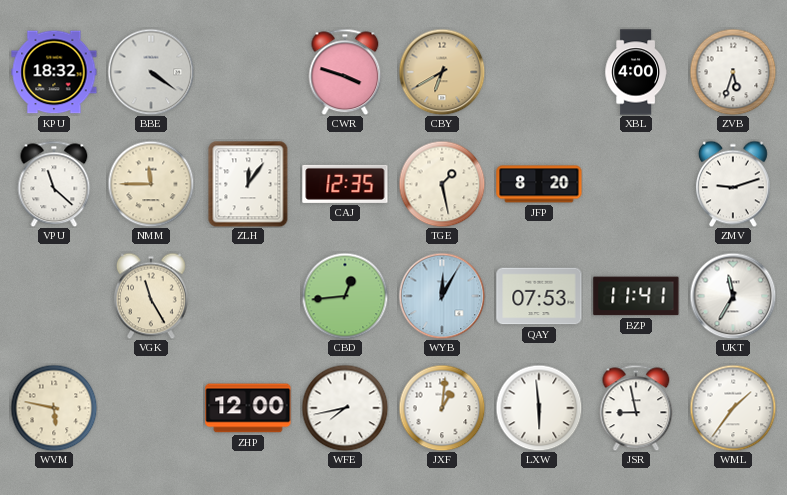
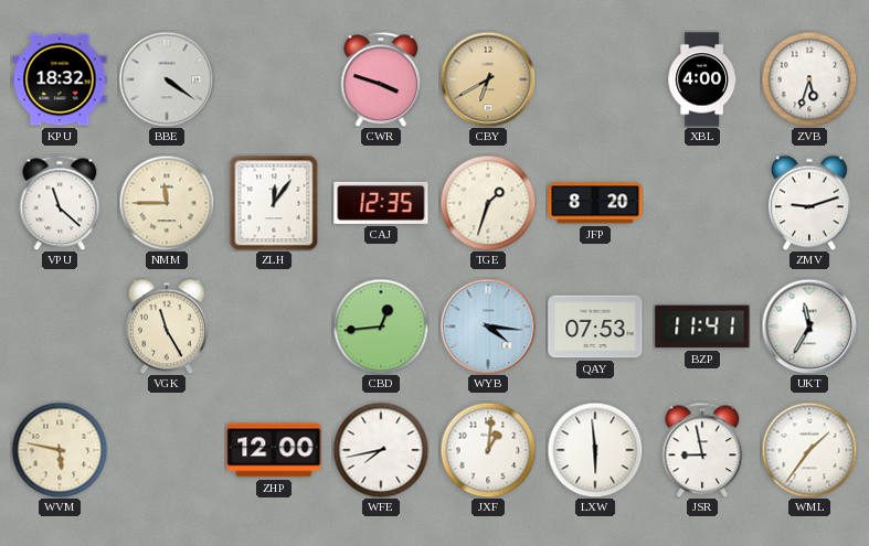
TGE: 1:28 -> 1:33
WYB: 12:05 -> 4:16
